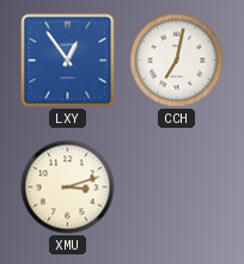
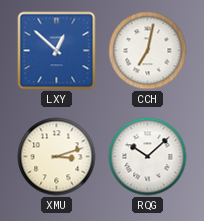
LXY: 12:54 -> 12:52
RQG: none -> 10:08
